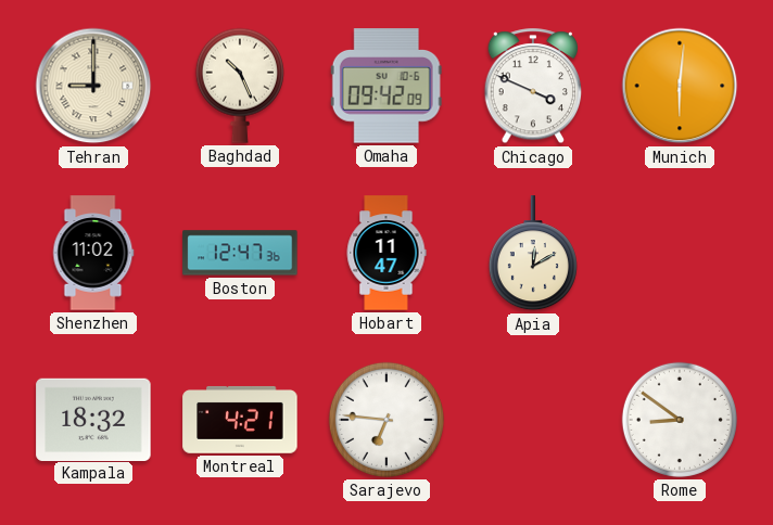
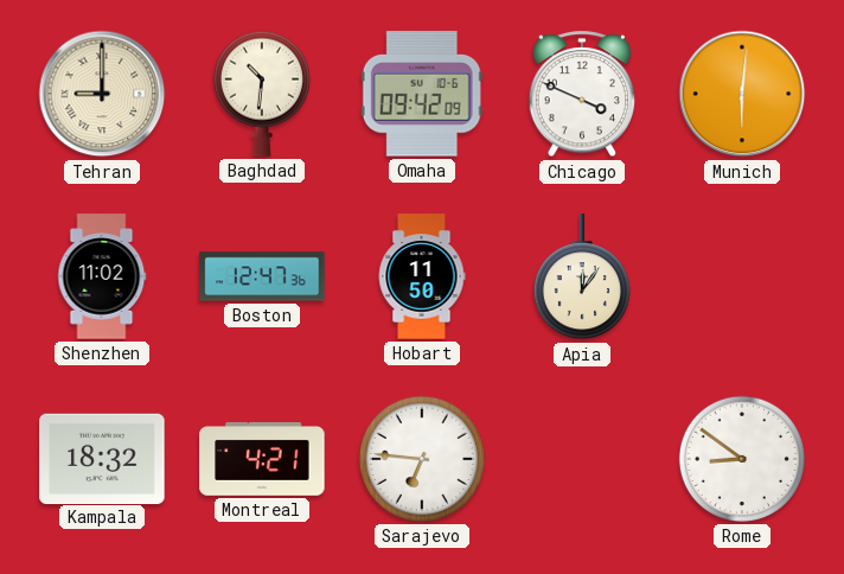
Baghdad: 10:26 -> 10:31
Hobart: 11:47 -> 11:50
Apia: 12:10 -> 12:06
